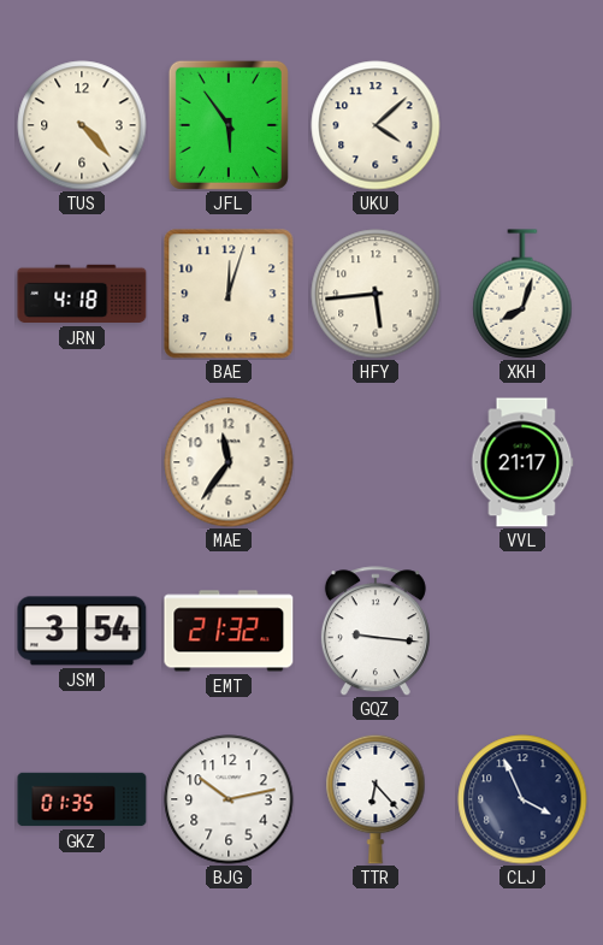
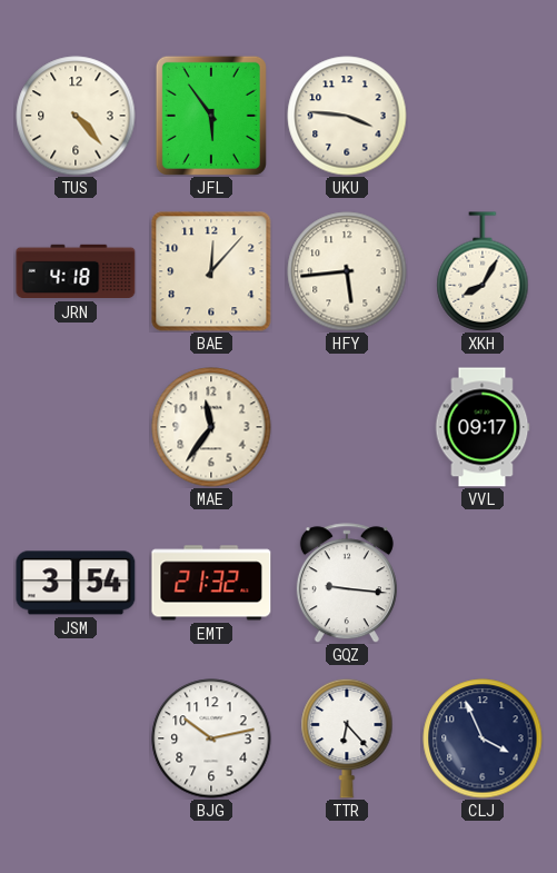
UKU: 4:08 -> 3:46
BAE: 12:03 -> 12:07
XKH: 8:03 -> 8:05
VVL: 21:17 -> 09:17
GKZ: 01:35 -> none
